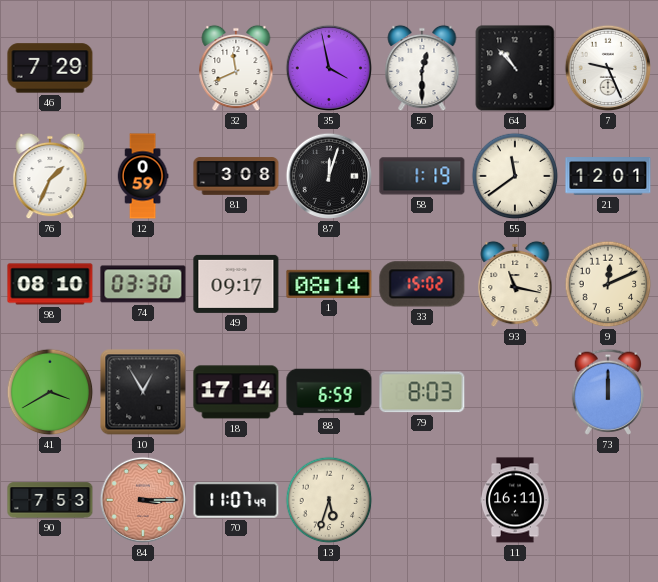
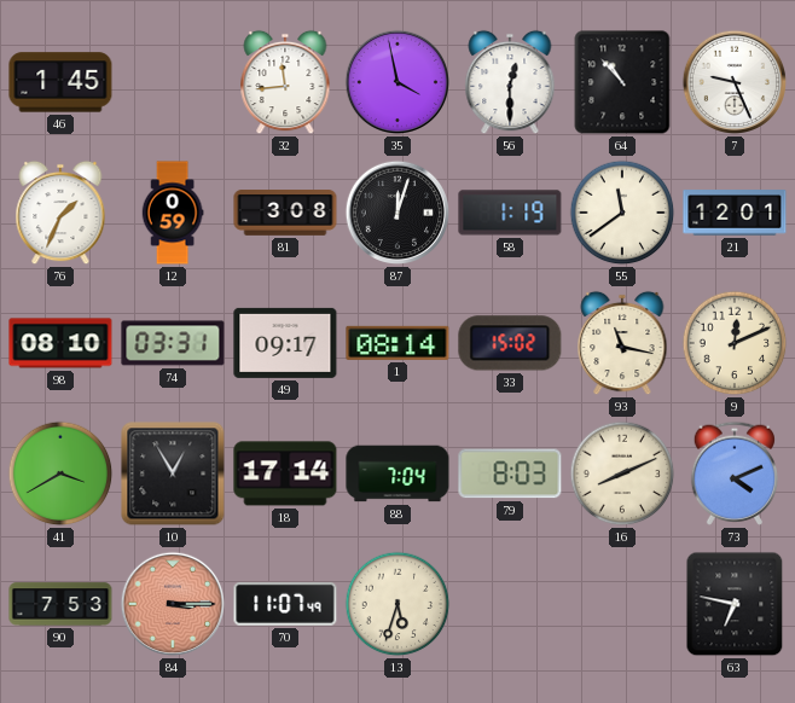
46: 7:29 -> 1:45
32: 11:41 -> 11:44
74: 03:30 -> 03:31
88: 6:59 -> 7:04
16: none -> 8:11
73: 12:00 -> 4:11
11: 16:11 -> none
63: none -> 6:47
